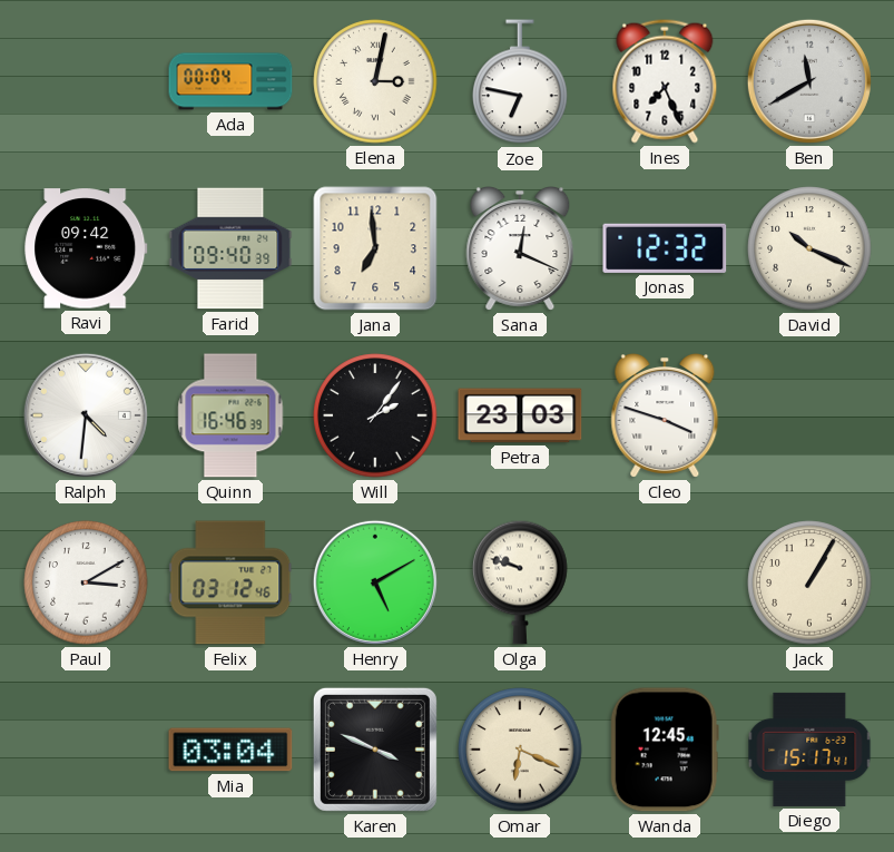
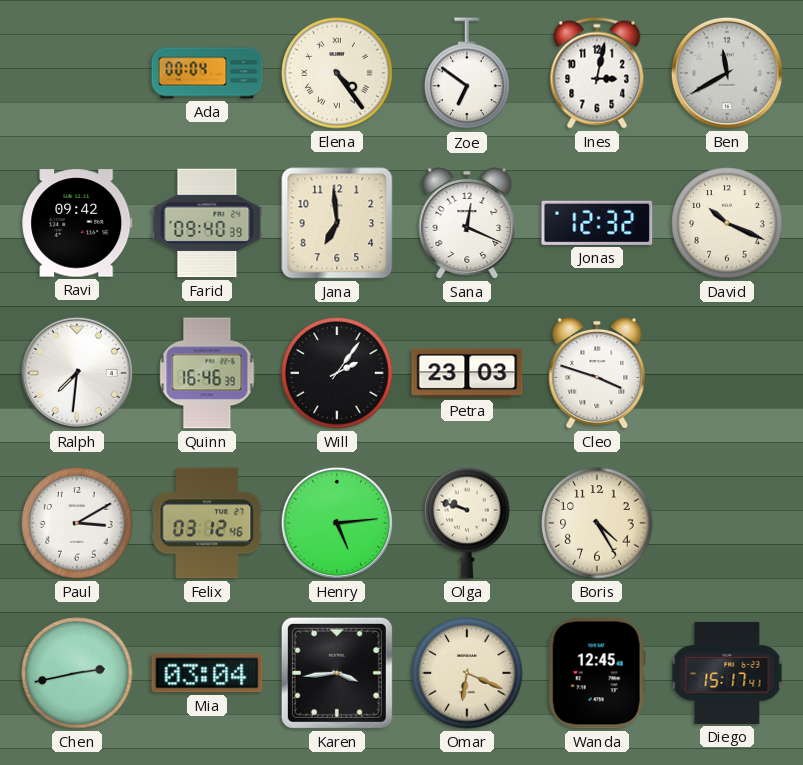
Elena: 3:02 -> 4:24
Zoe: 6:47 -> 6:51
Ines: 7:26 -> 3:02
Ralph: 4:31 -> 7:31
Henry: 5:10 -> 5:14
Boris: none -> 4:25
Jack: 1:05 -> none
Chen: none -> 2:43
Karen: 3:49 -> 3:44
